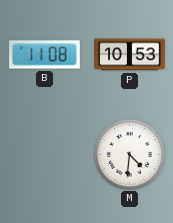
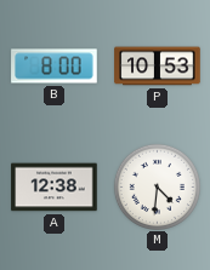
B: 11:08 -> 8:00
A: none -> 12:38
